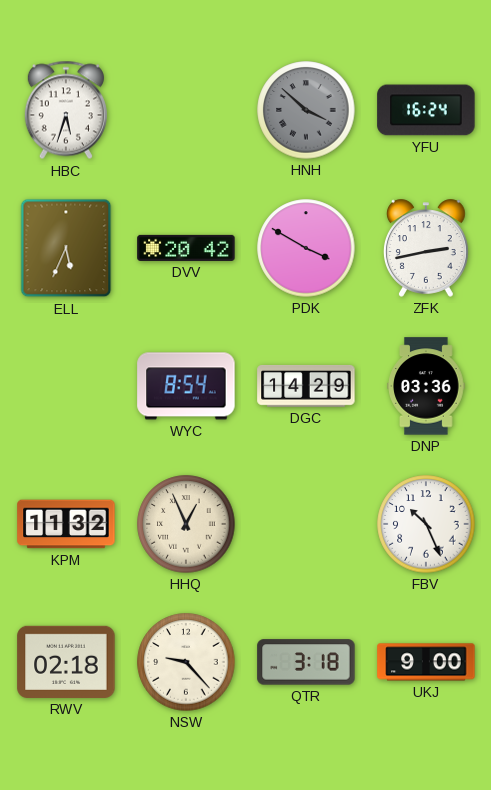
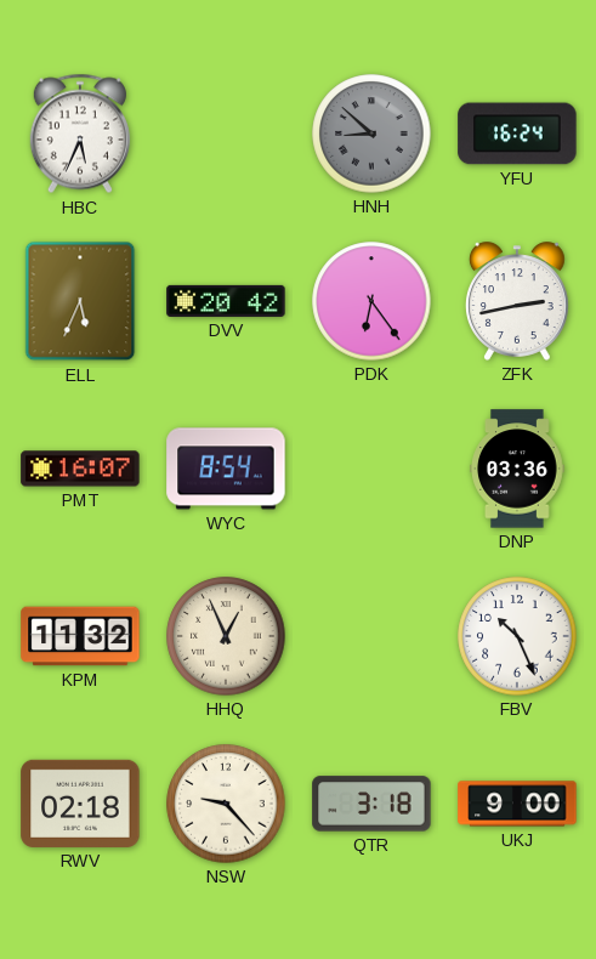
HBC: 5:33 -> 5:34
HNH: 3:52 -> 8:52
PDK: 3:50 -> 6:24
PMT: none -> 16:07
DGC: 14:29 -> none
